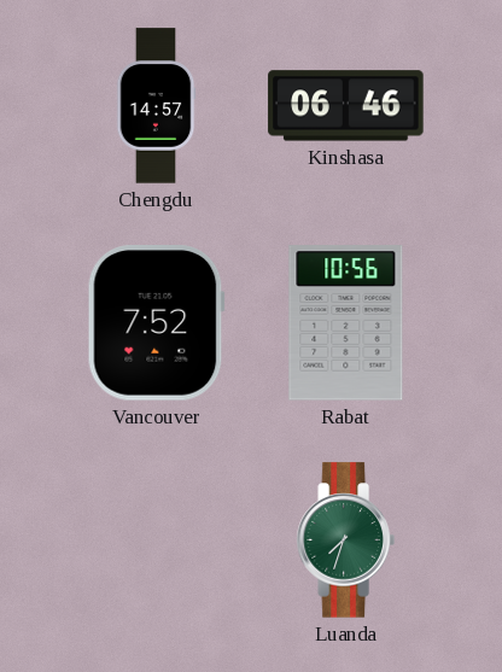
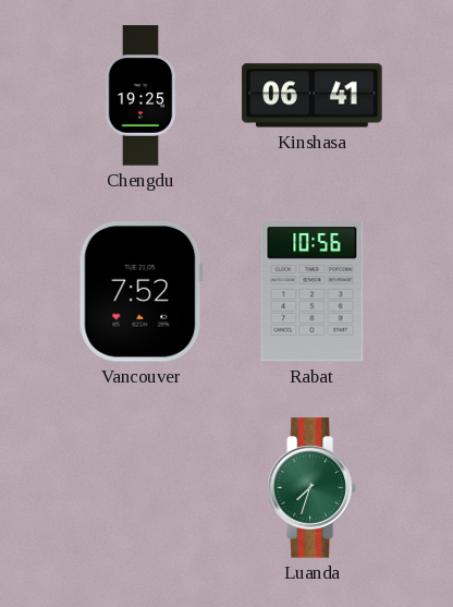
Chengdu: 14:57 -> 19:25
Kinshasa: 06:46 -> 06:41
